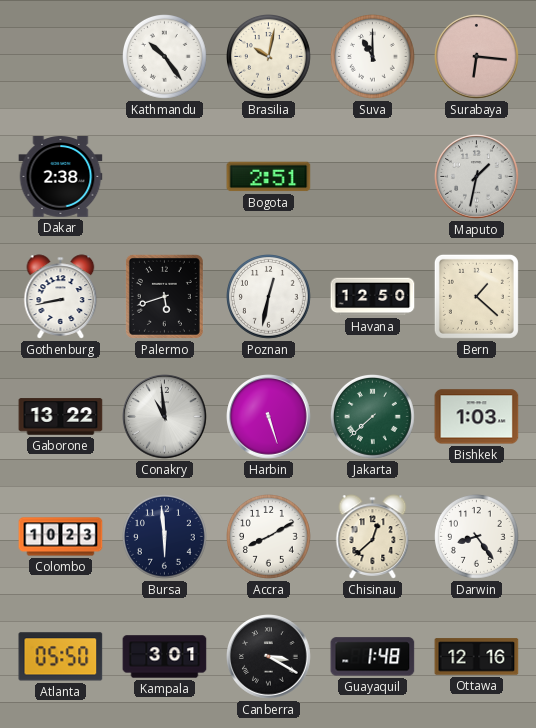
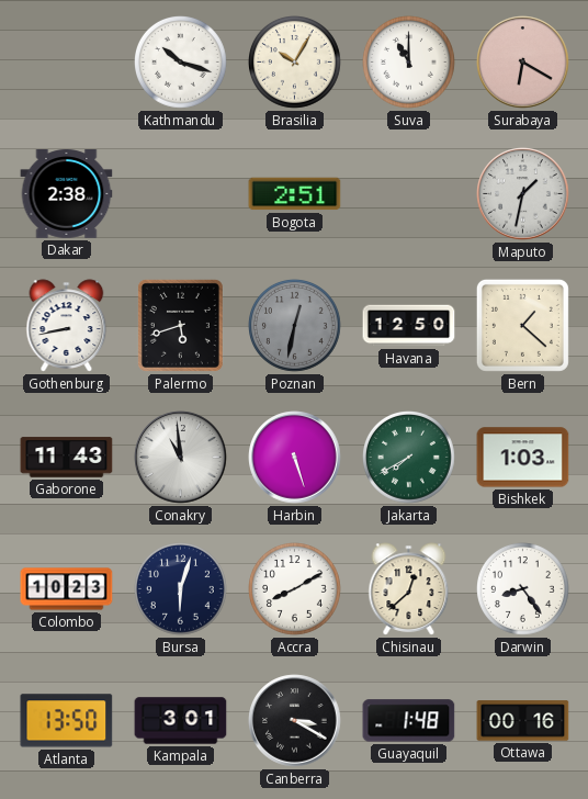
Kathmandu: 10:24 -> 10:18
Brasilia: 10:02 -> 10:05
Surabaya: 6:16 -> 6:20
Poznan dial: white -> grey
Gaborone: 13:22 -> 11:43
Jakarta: 7:38 -> 7:40
Bursa: 5:59 -> 6:03
Atlanta: 05:50 -> 13:50
Ottawa: 12:16 -> 00:16
